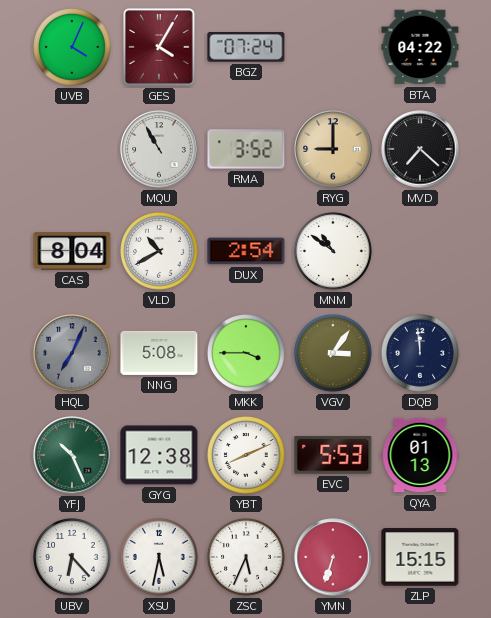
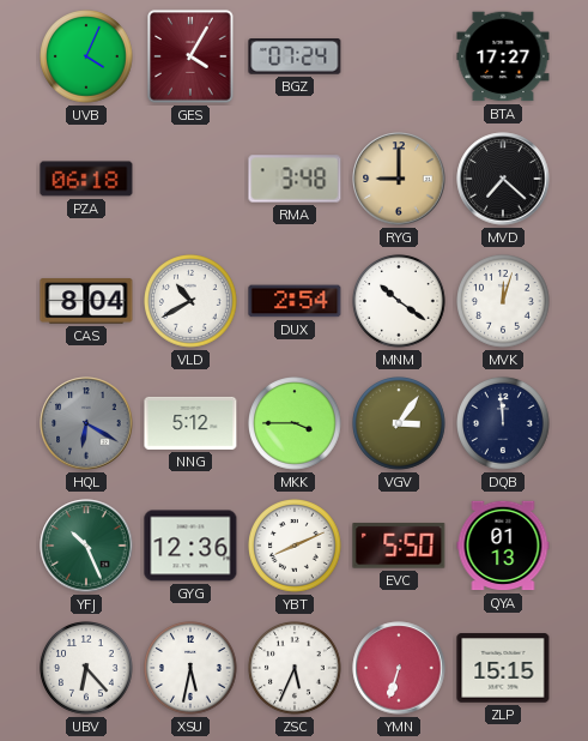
BTA: 04:22 -> 17:27
PZA: none -> 06:18
MQU: 10:55 -> none
RMA: 3:52 -> 3:48
MNM: 10:51 -> 10:21
MVK: none -> 12:03
HQL: 7:04 -> 6:20
NNG: 5:08 -> 5:12
GYG: 12:38 -> 12:36
EVC: 5:53 -> 5:50
